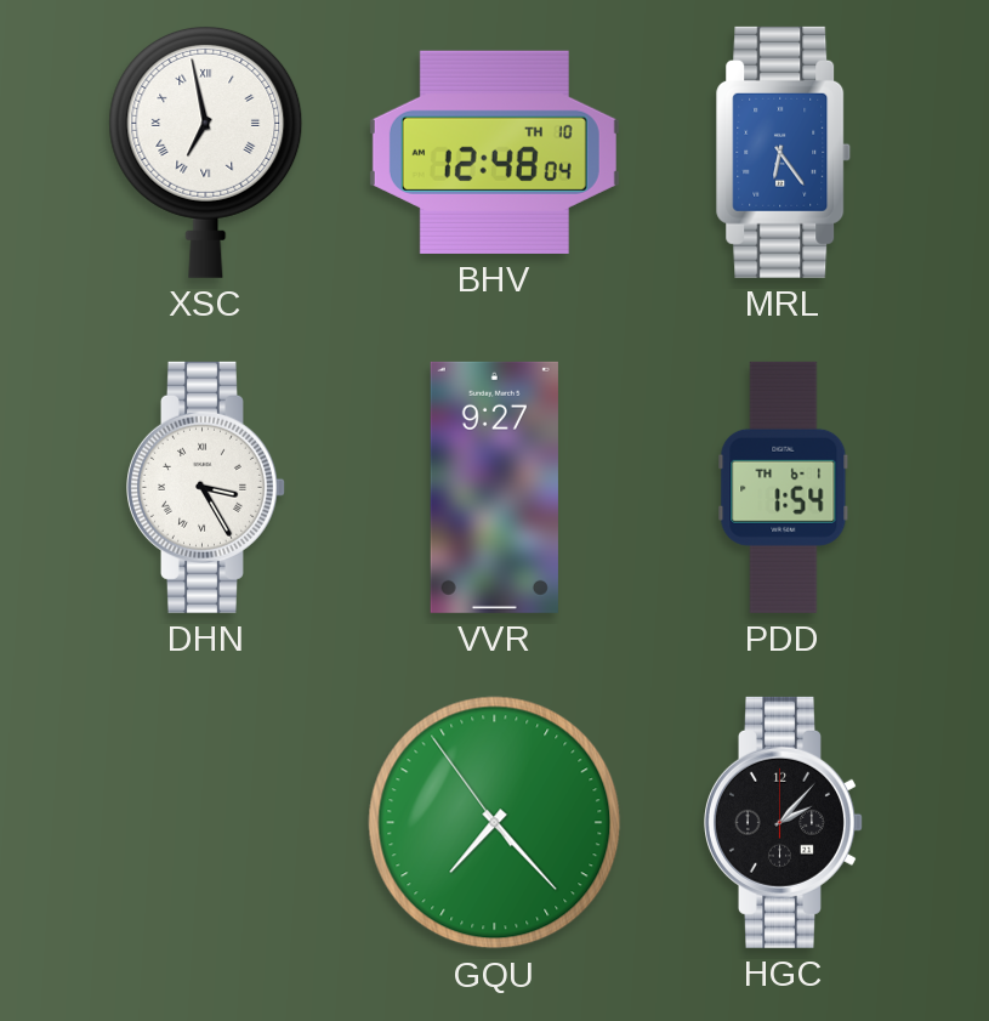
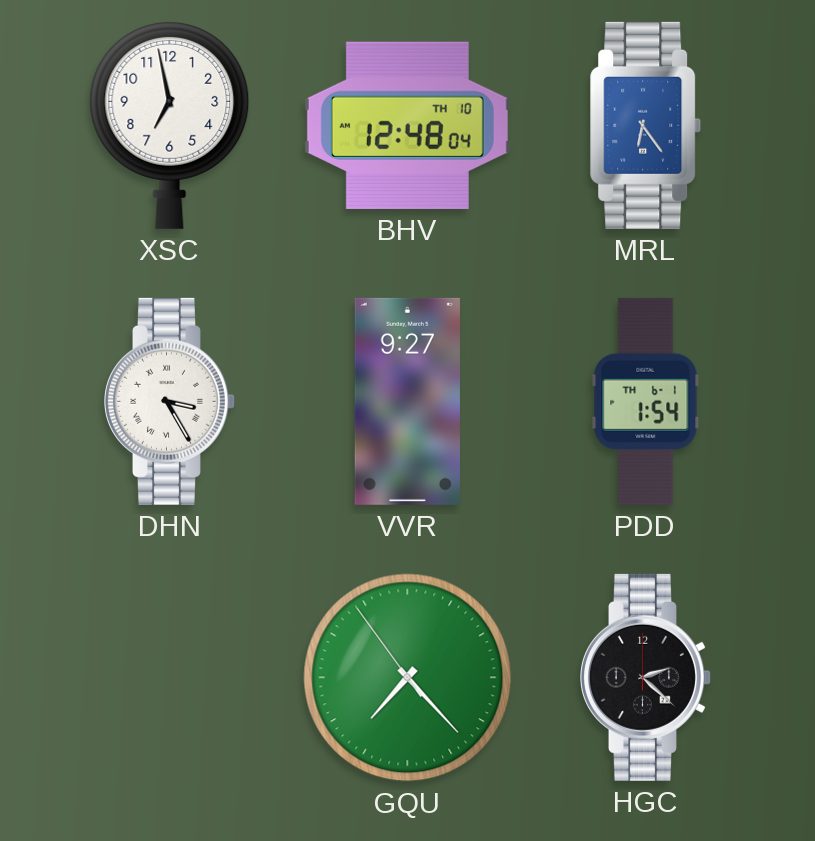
XSC numerals: Roman -> Arabic
HGC: 2:07 -> 2:22
